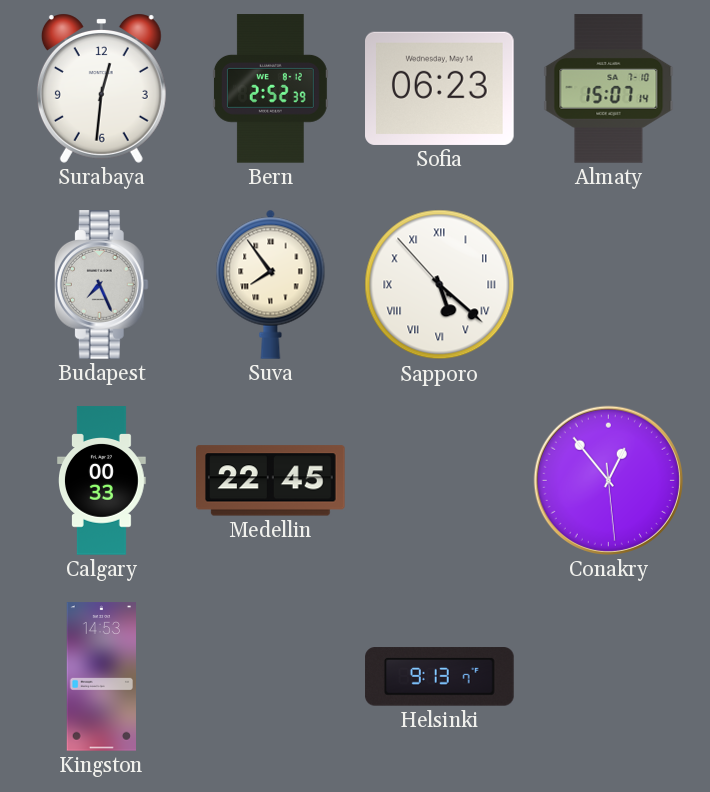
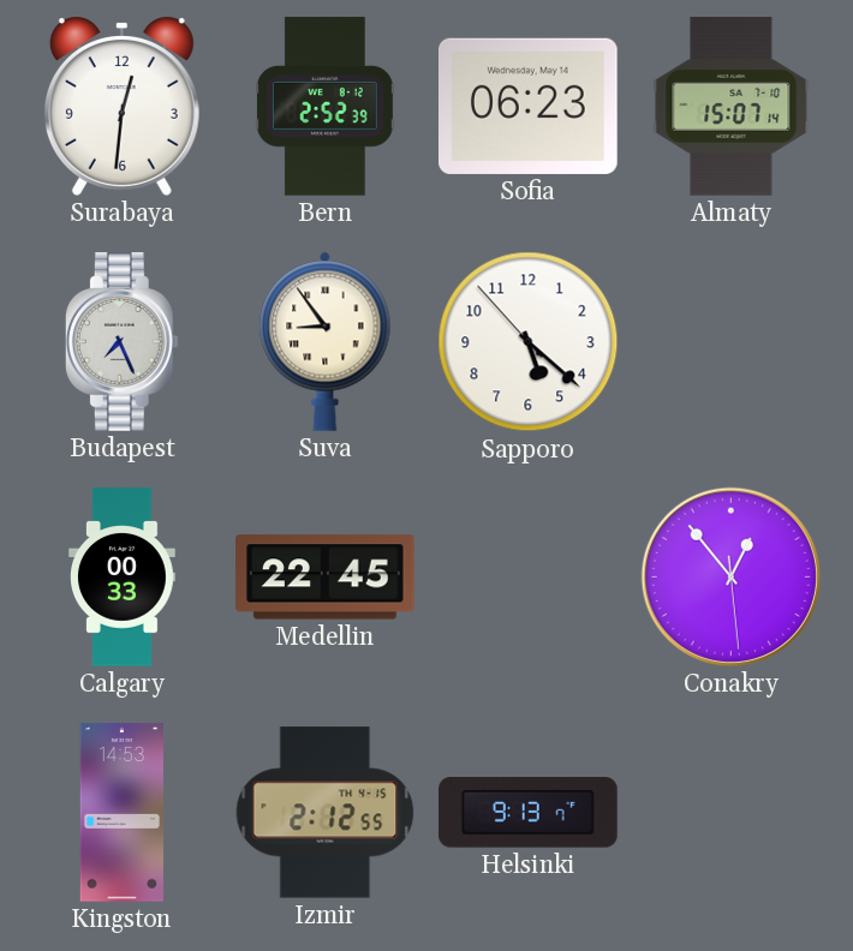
Suva: 7:54 -> 8:54
Sapporo numerals: Roman -> Arabic
Izmir: none -> 2:12
